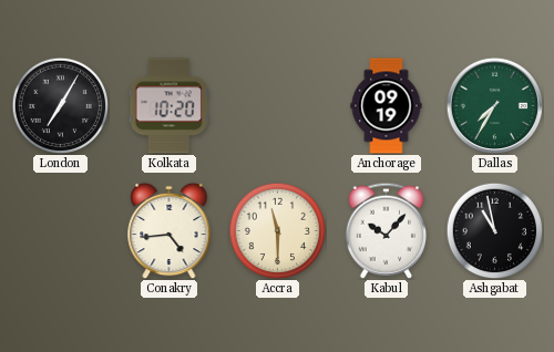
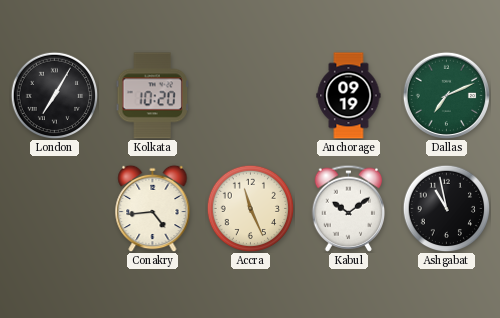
Dallas: 7:35 -> 7:11
Accra: 11:30 -> 11:26
Kabul: 10:07 -> 10:09
